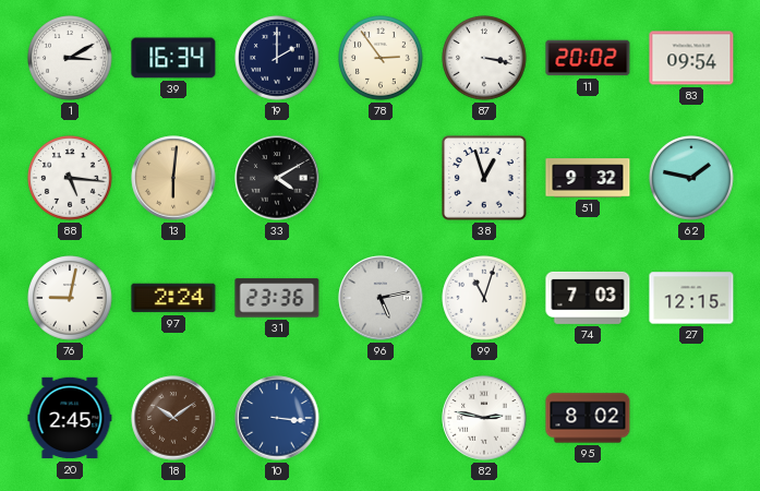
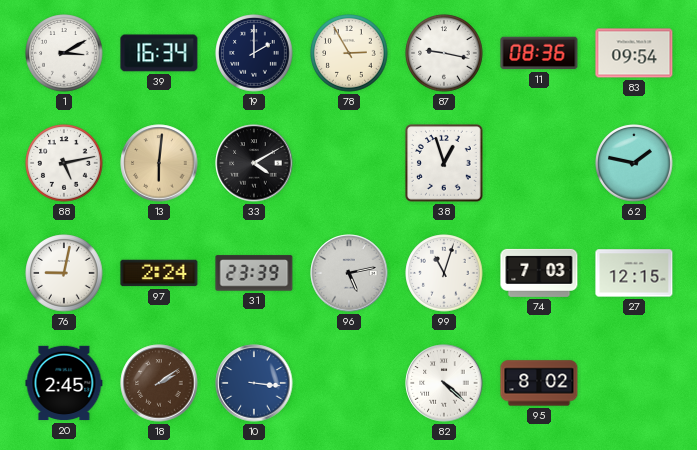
78: 2:54 -> 2:55
87: 3:17 -> 9:17
11: 20:02 -> 08:36
88: 5:16 -> 5:13
51: 9:32 -> none
31: 23:36 -> 23:39
18: 10:09 -> 2:09
82: 2:47 -> 4:22
